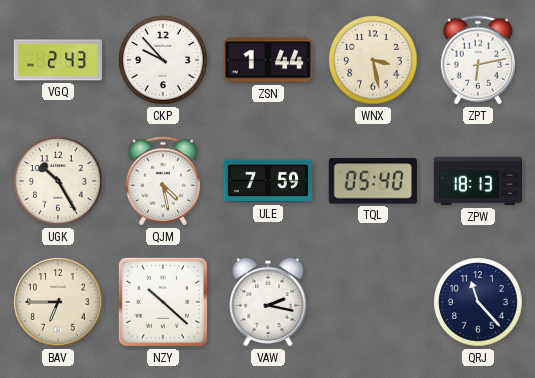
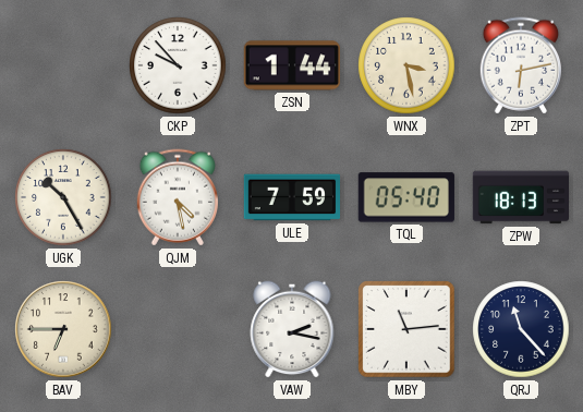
VGQ: 2:43 -> none
NZY: 10:22 -> none
MBY: none -> 11:14
